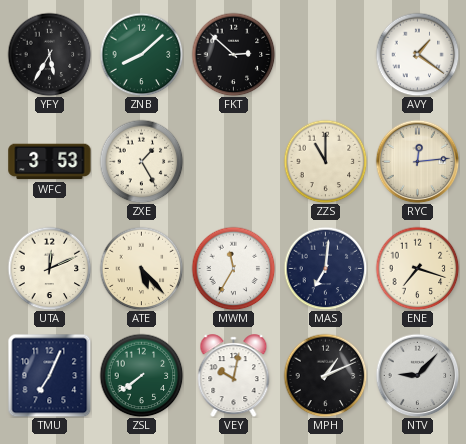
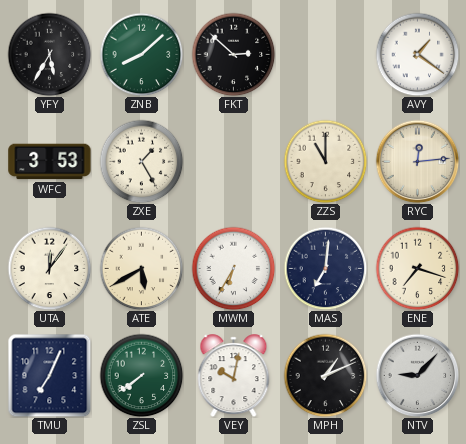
UTA: 12:11 -> 12:06
ATE: 5:23 -> 5:40
MWM: 11:35 -> 6:35
